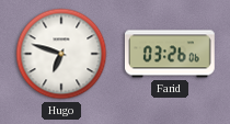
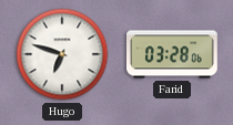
Farid: 03:26 -> 03:28
